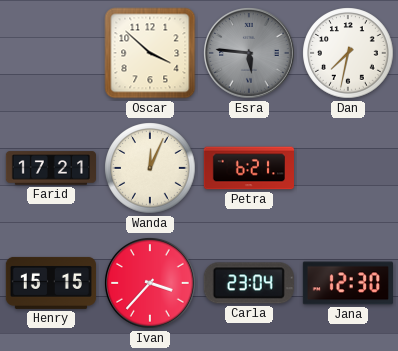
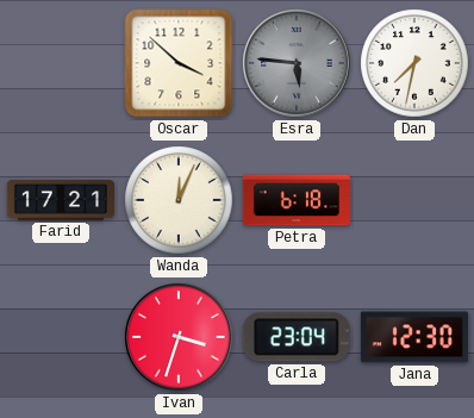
Petra: 6:21 -> 6:18
Henry: 15:15 -> none
Ivan: 3:37 -> 3:33
